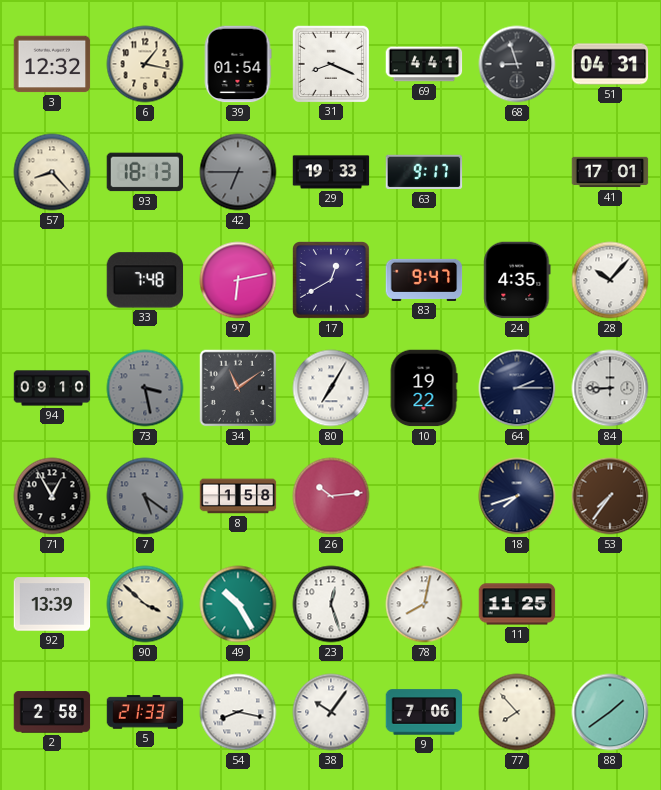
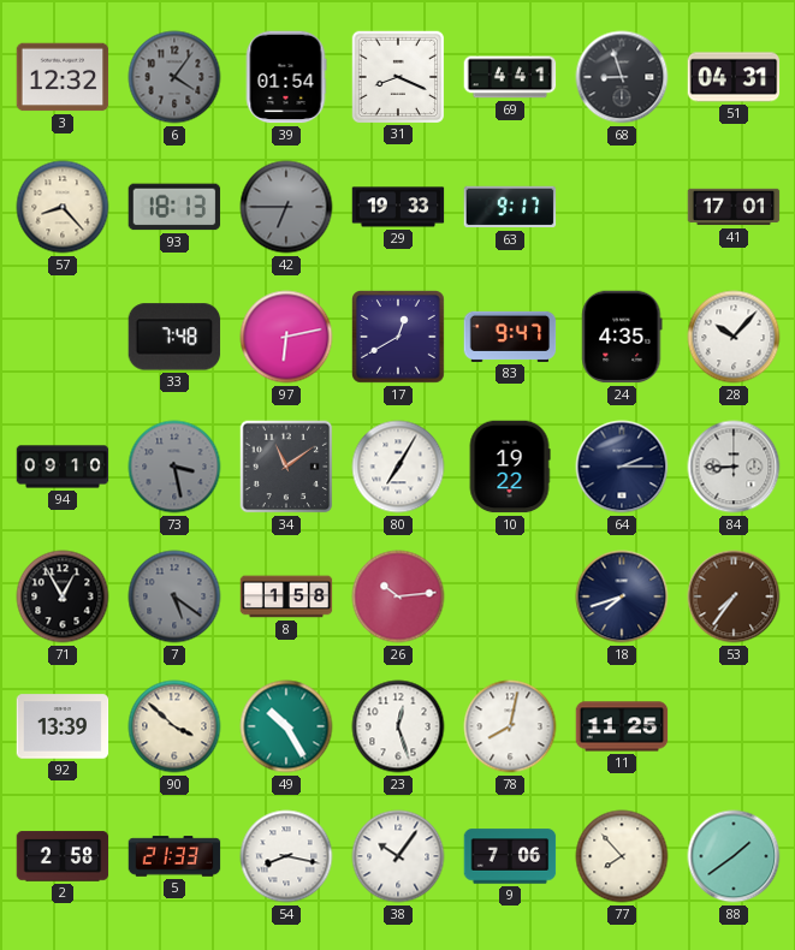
6: 1:17 -> 4:06
6 dial: cream -> grey
